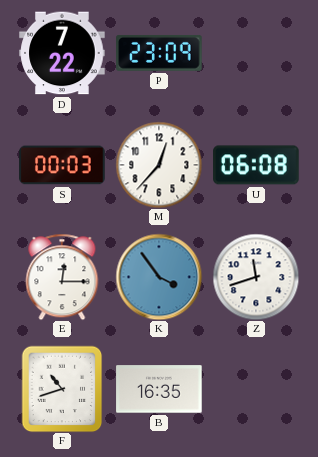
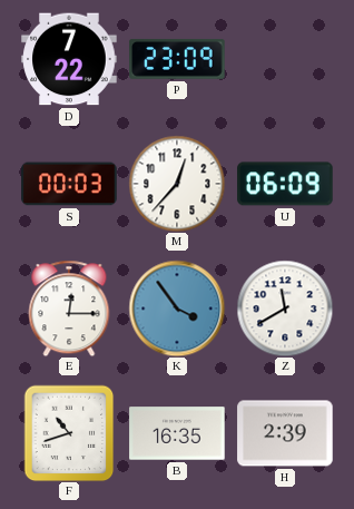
U: 06:08 -> 06:09
Z: 11:42 -> 11:40
H: none -> 2:39
